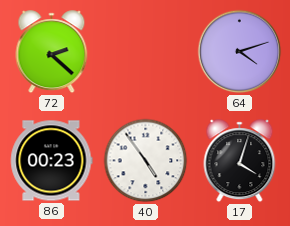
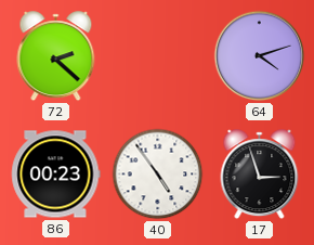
17: 4:03 -> 2:57
